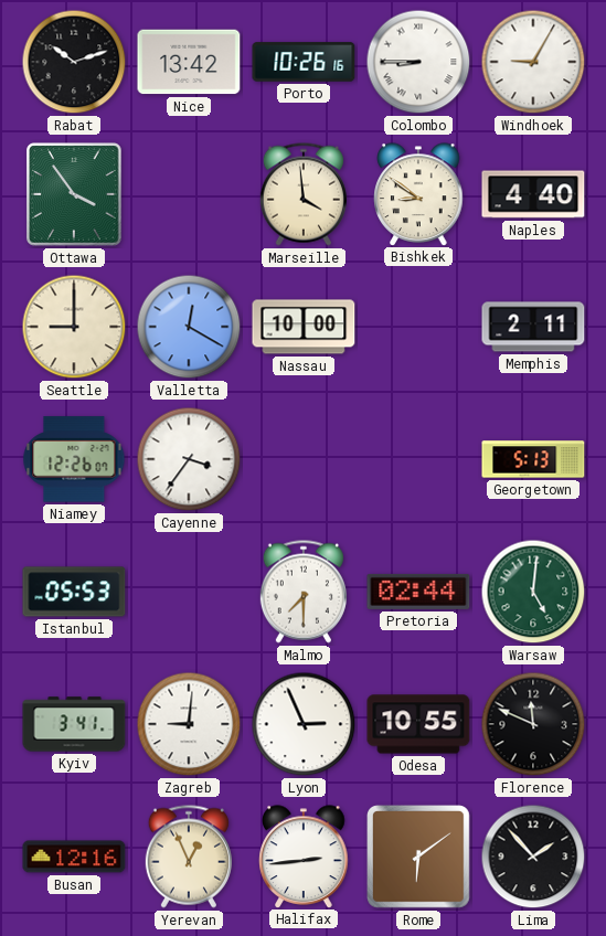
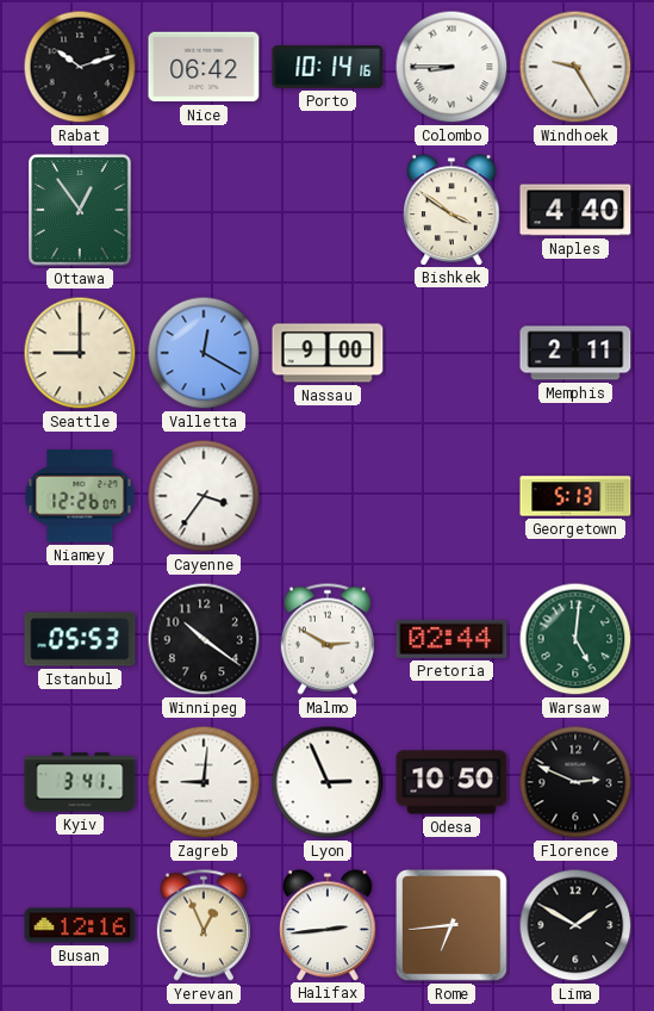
Nice: 13:42 -> 06:42
Porto: 10:26 -> 10:14
Windhoek: 9:05 -> 9:25
Ottawa: 3:54 -> 12:54
Marseille: 3:59 -> none
Bishkek: 8:51 -> 3:51
Nassau: 10:00 -> 9:00
Winnipeg: none -> 10:21
Malmo: 7:30 -> 2:50
Odesa: 10:55 -> 10:50
Florence: 11:49 -> 2:49
Rome: 6:09 -> 6:44
Lima: 1:53 -> 1:50
